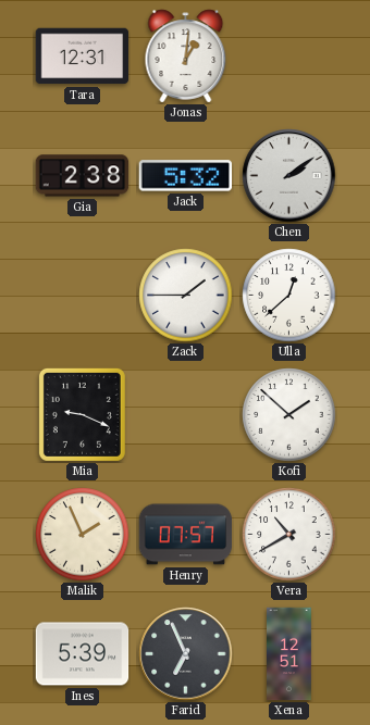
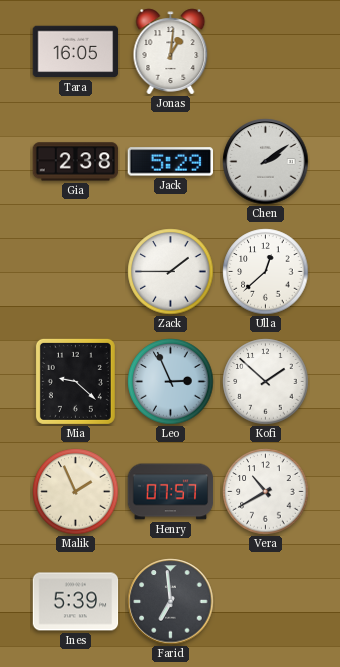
Tara: 12:31 -> 16:05
Jack: 5:32 -> 5:29
Mia: 9:19 -> 9:22
Leo: none -> 2:56
Farid: 6:56 -> 6:59
Xena: 12:51 -> none
